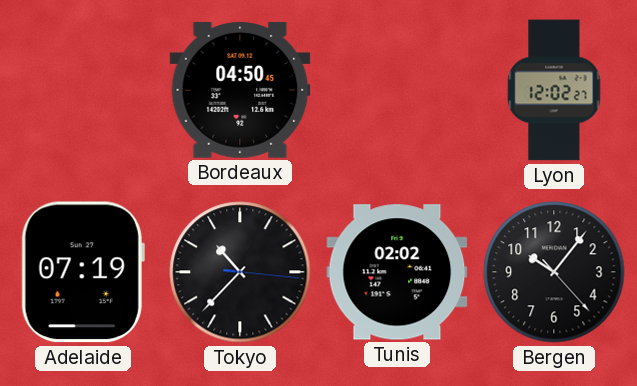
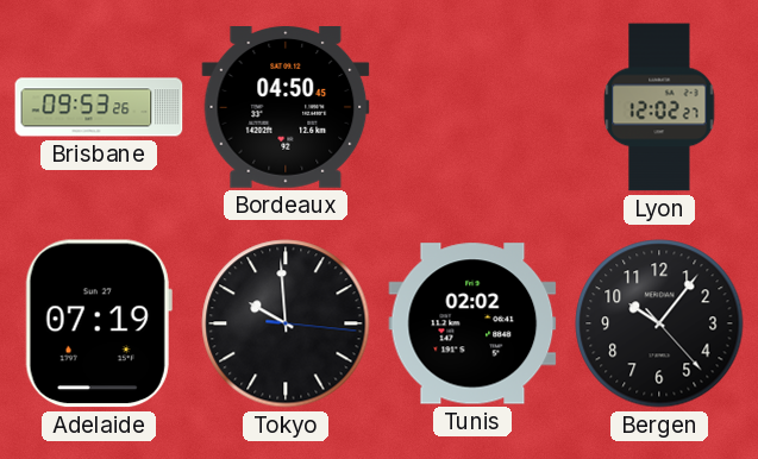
Brisbane: none -> 09:53
Tokyo: 10:37 -> 9:59
